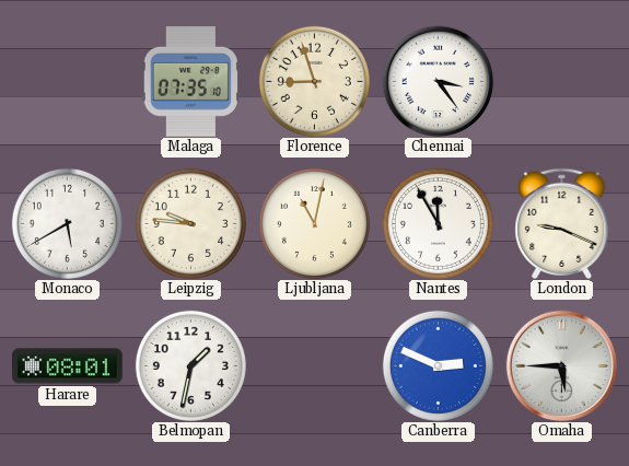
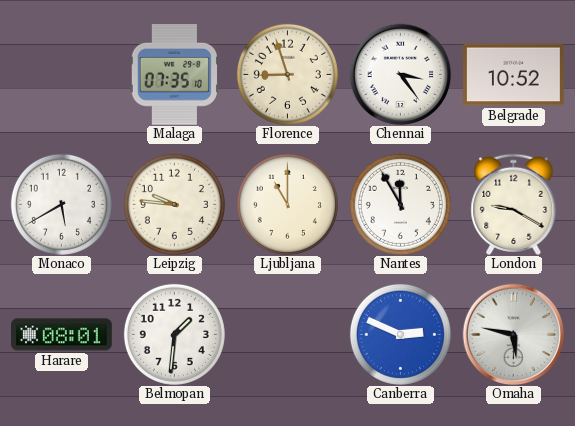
Belgrade: none -> 10:52
Ljubljana: 11:02 -> 11:00
London: 9:19 -> 9:20
Belmopan: 1:32 -> 1:31
Omaha: 5:45 -> 5:47
